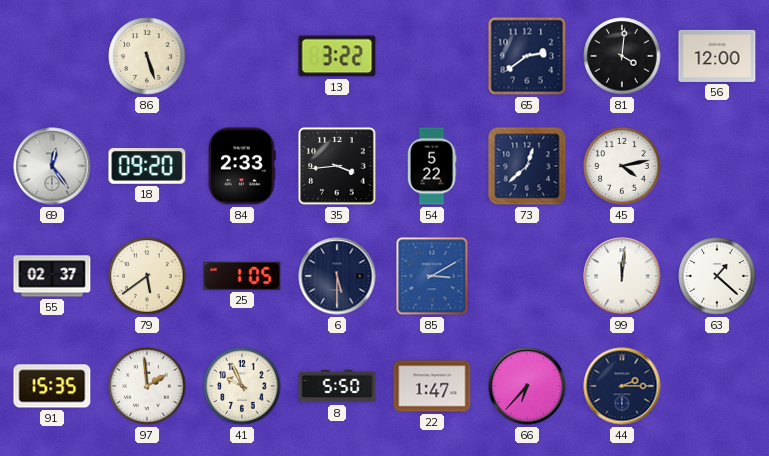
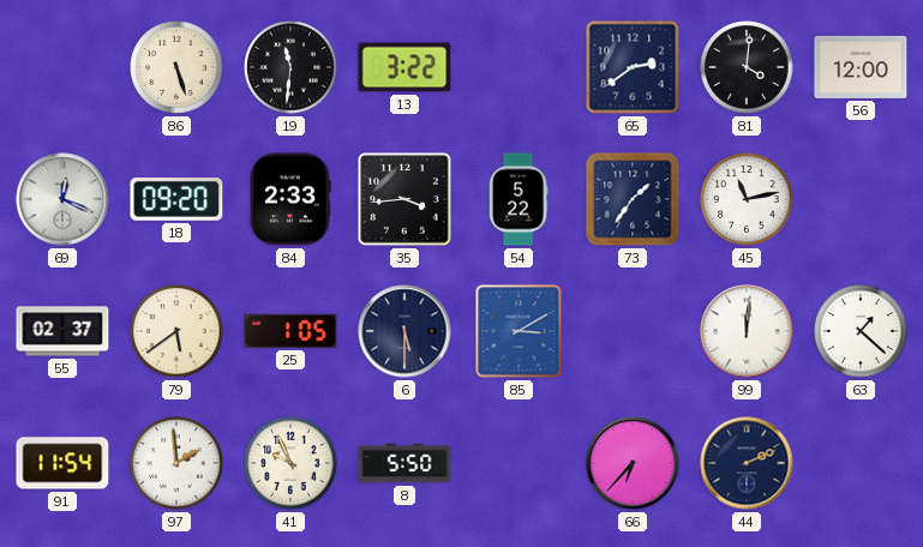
19: none -> 11:31
69: 12:24 -> 12:19
73: 12:38 -> 1:36
45: 4:13 -> 11:13
91: 15:35 -> 11:54
22: 1:47 -> none
44: 2:15 -> 2:11
